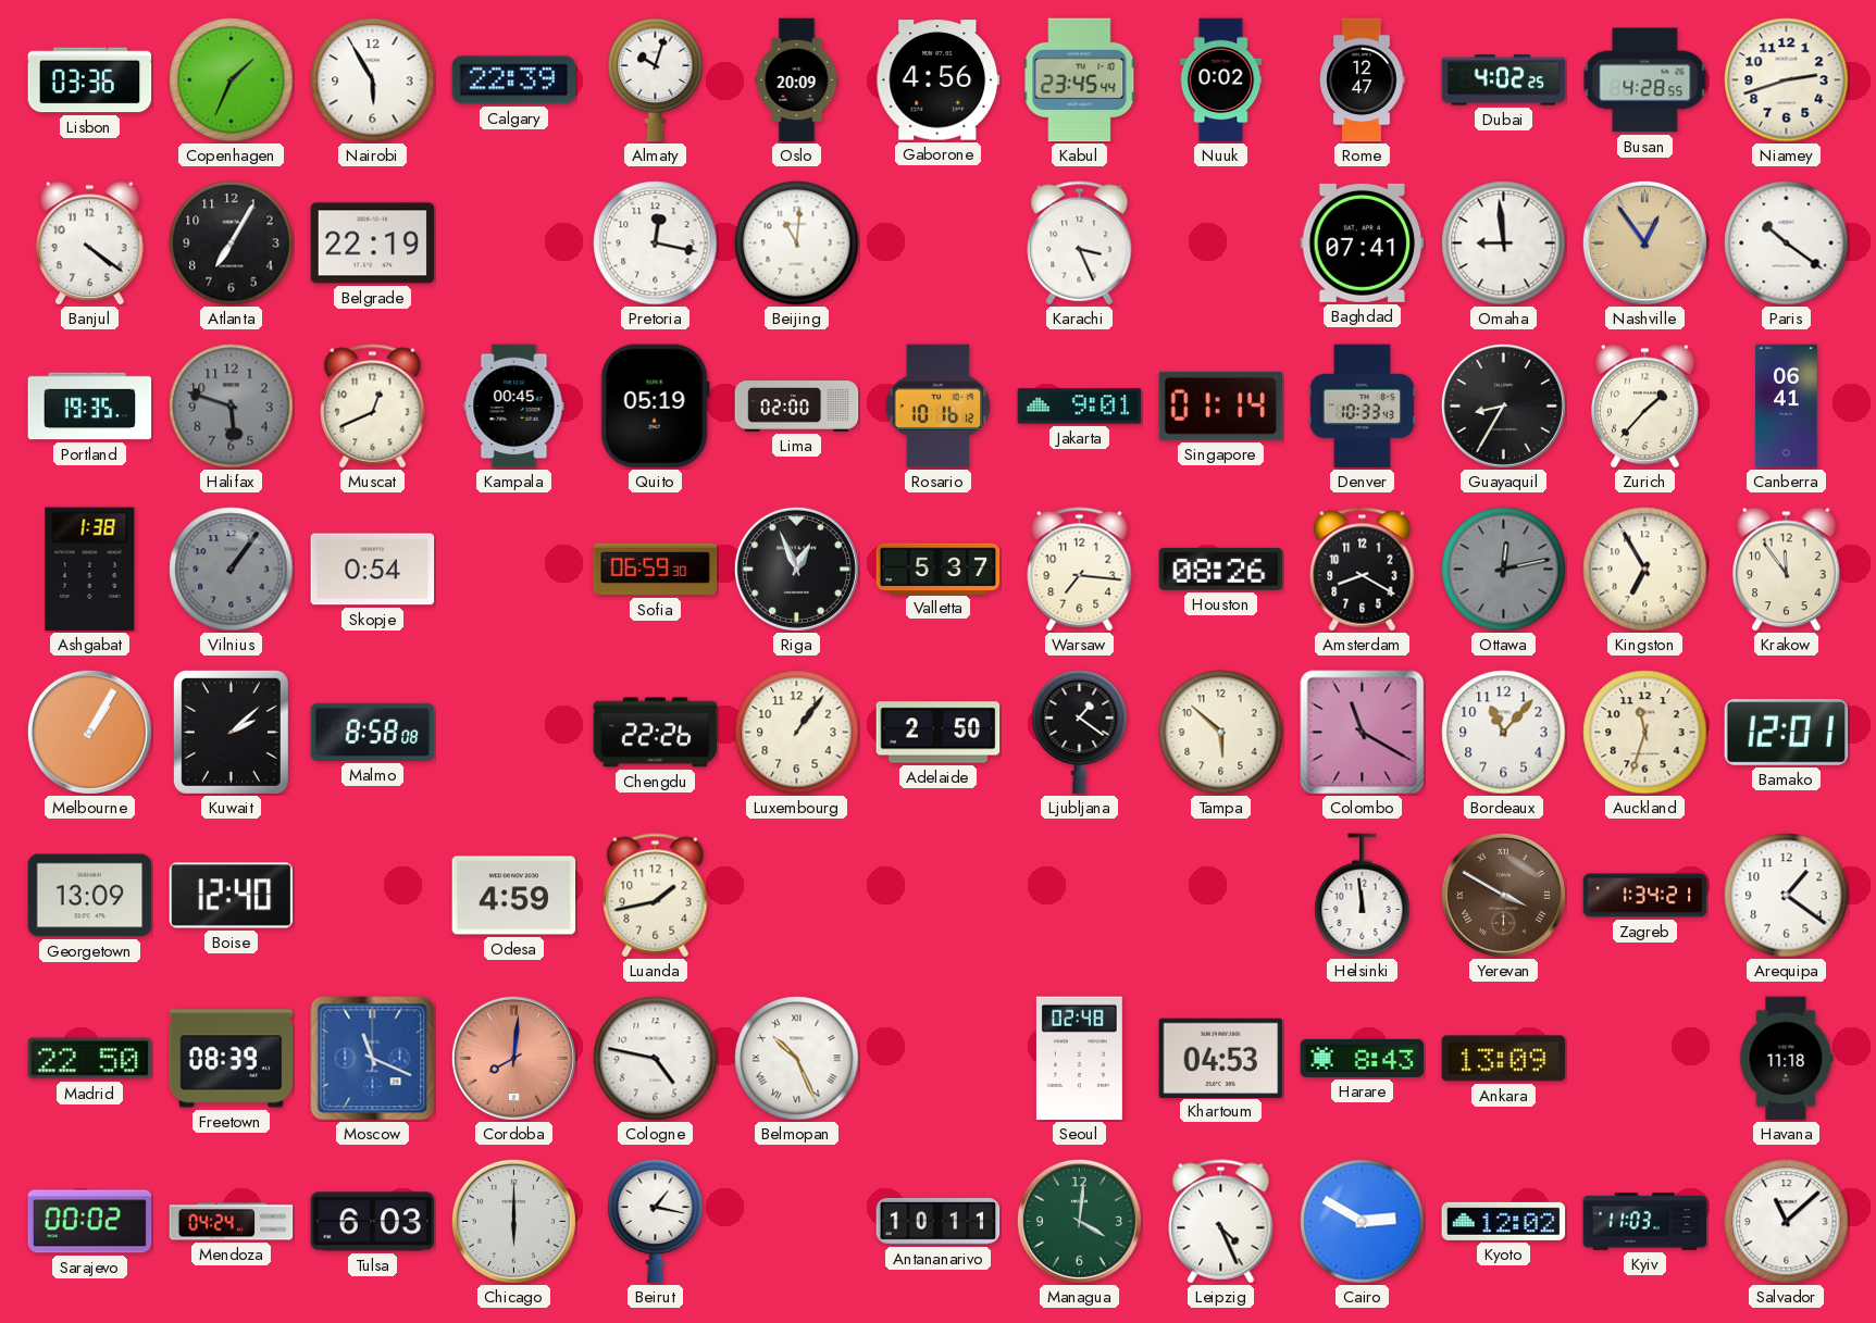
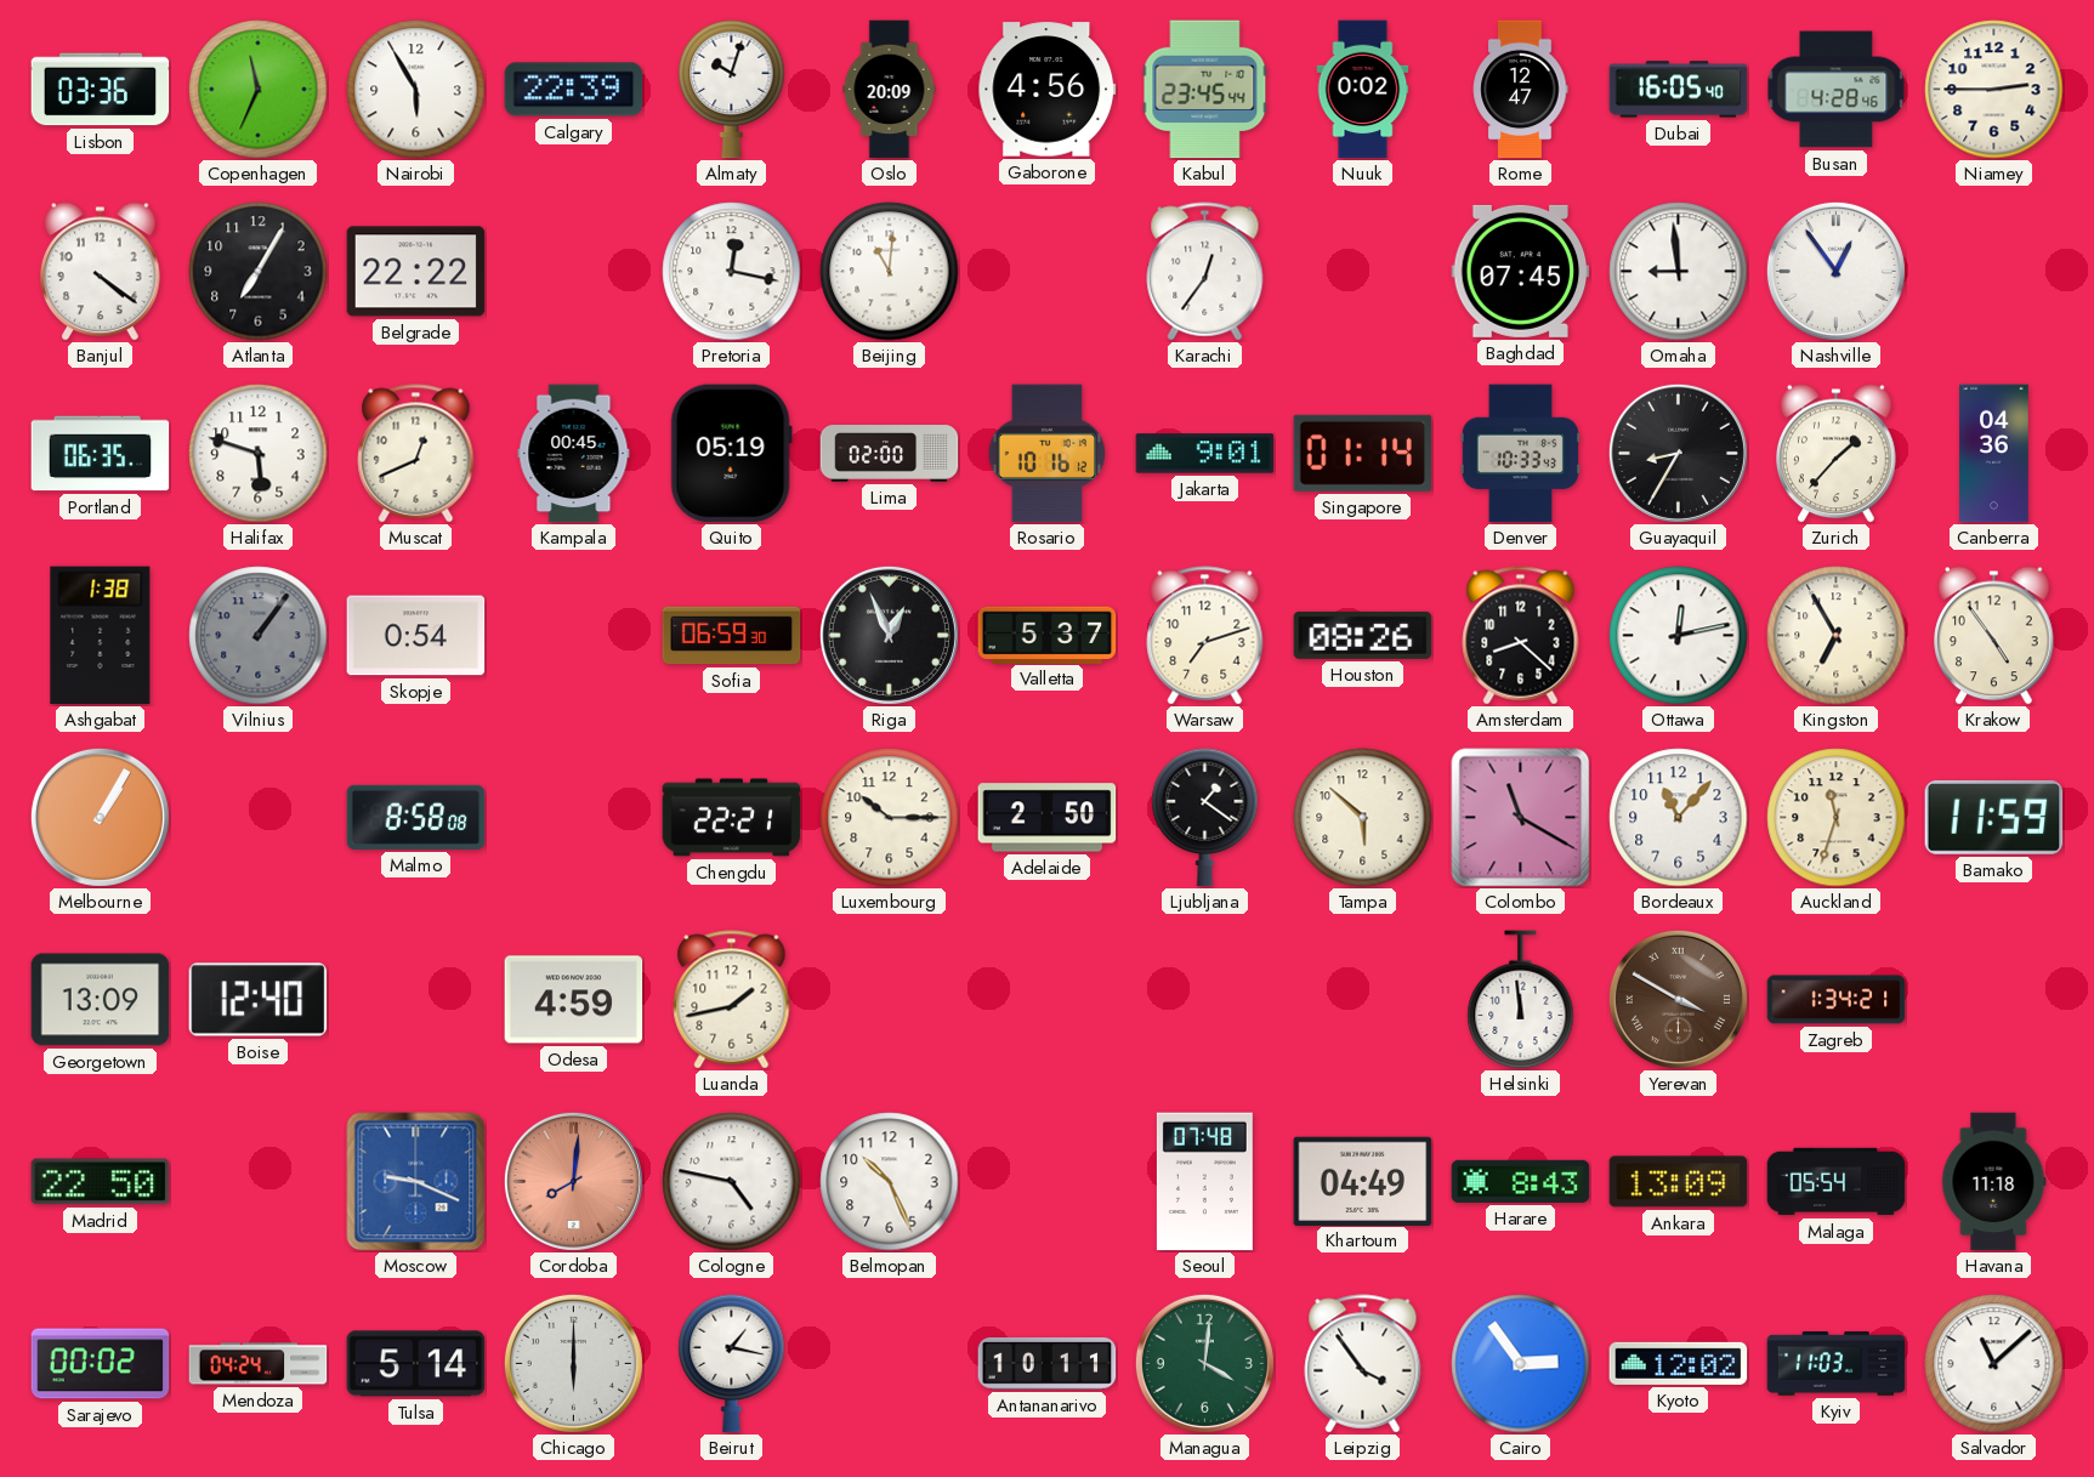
Copenhagen: 1:34 -> 11:34
Dubai: 4:02 -> 16:05
Busan: 4:28:55 -> 4:28:46
Niamey: 2:42 -> 2:45
Belgrade: 22:19 -> 22:22
Karachi: 3:26 -> 12:36
Baghdad: 07:41 -> 07:45
Nashville dial: champagne -> white
Paris: 10:21 -> none
Portland: 19:35 -> 06:35
Halifax dial: grey -> white
Canberra: 06:41 -> 04:36
Warsaw: 7:16 -> 7:12
Amsterdam: 8:20 -> 8:22
Ottawa dial: grey -> white
Krakow: 11:54 -> 4:54
Kuwait: 2:08 -> none
Chengdu: 22:26 -> 22:21
Luxembourg: 1:06 -> 10:15
Bamako: 12:01 -> 11:59
Arequipa: 1:21 -> none
Freetown: 08:39 -> none
Moscow: 11:19 -> 9:19
Belmopan numerals: Roman -> Arabic
Seoul: 02:48 -> 07:48
Khartoum: 04:53 -> 04:49
Malaga: none -> 05:54
Tulsa: 6:03 -> 5:14
Leipzig: 4:26 -> 3:54
Cairo: 2:50 -> 2:54
